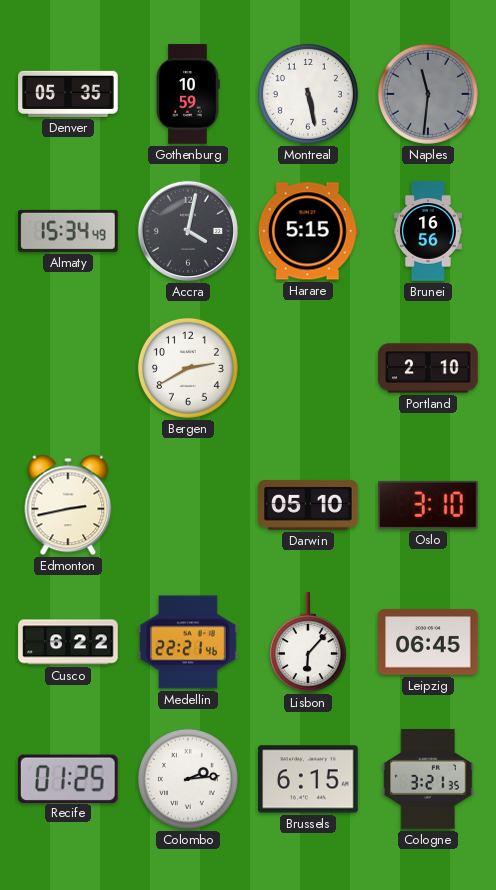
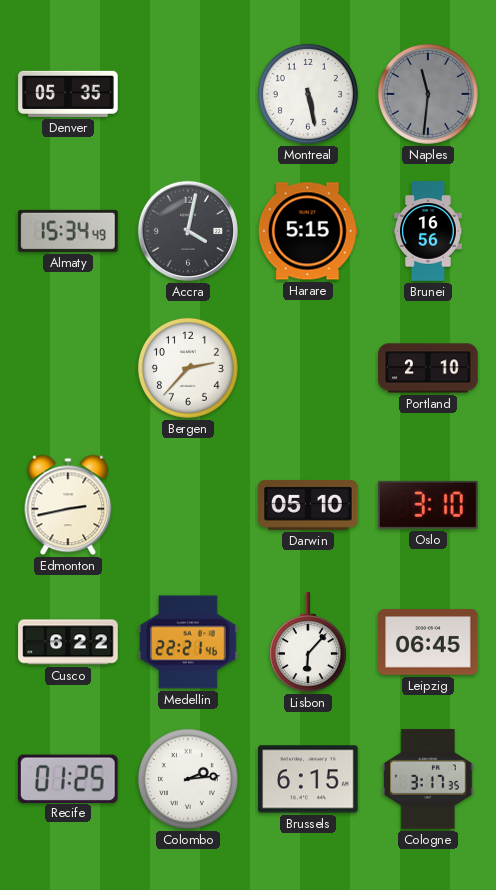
Gothenburg: 10:59 -> none
Bergen: 2:40 -> 2:37
Cologne: 3:21 -> 3:17
